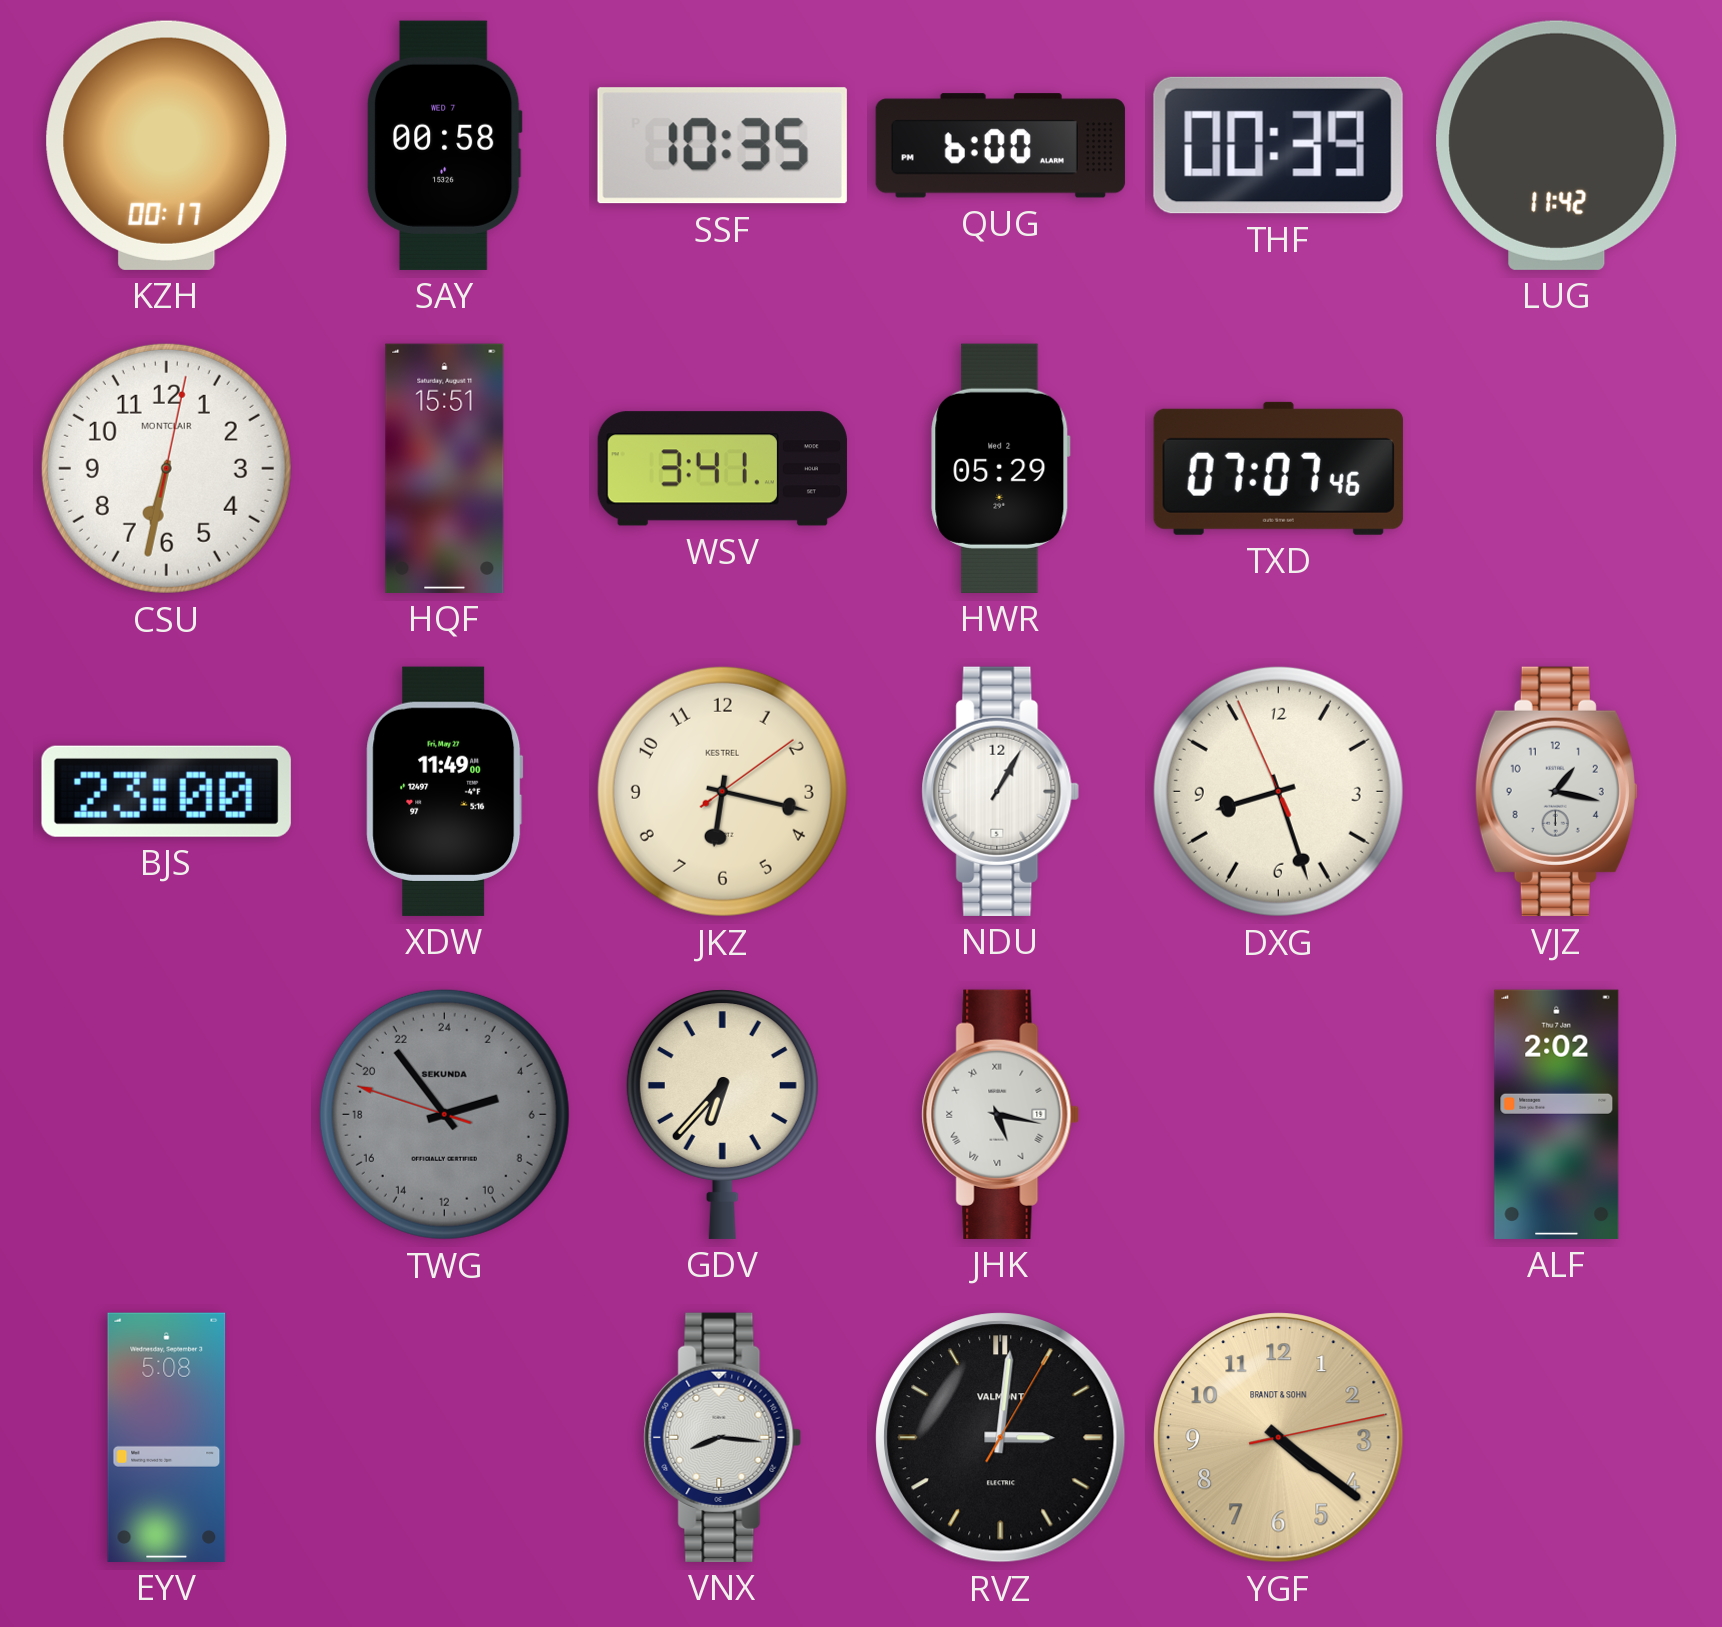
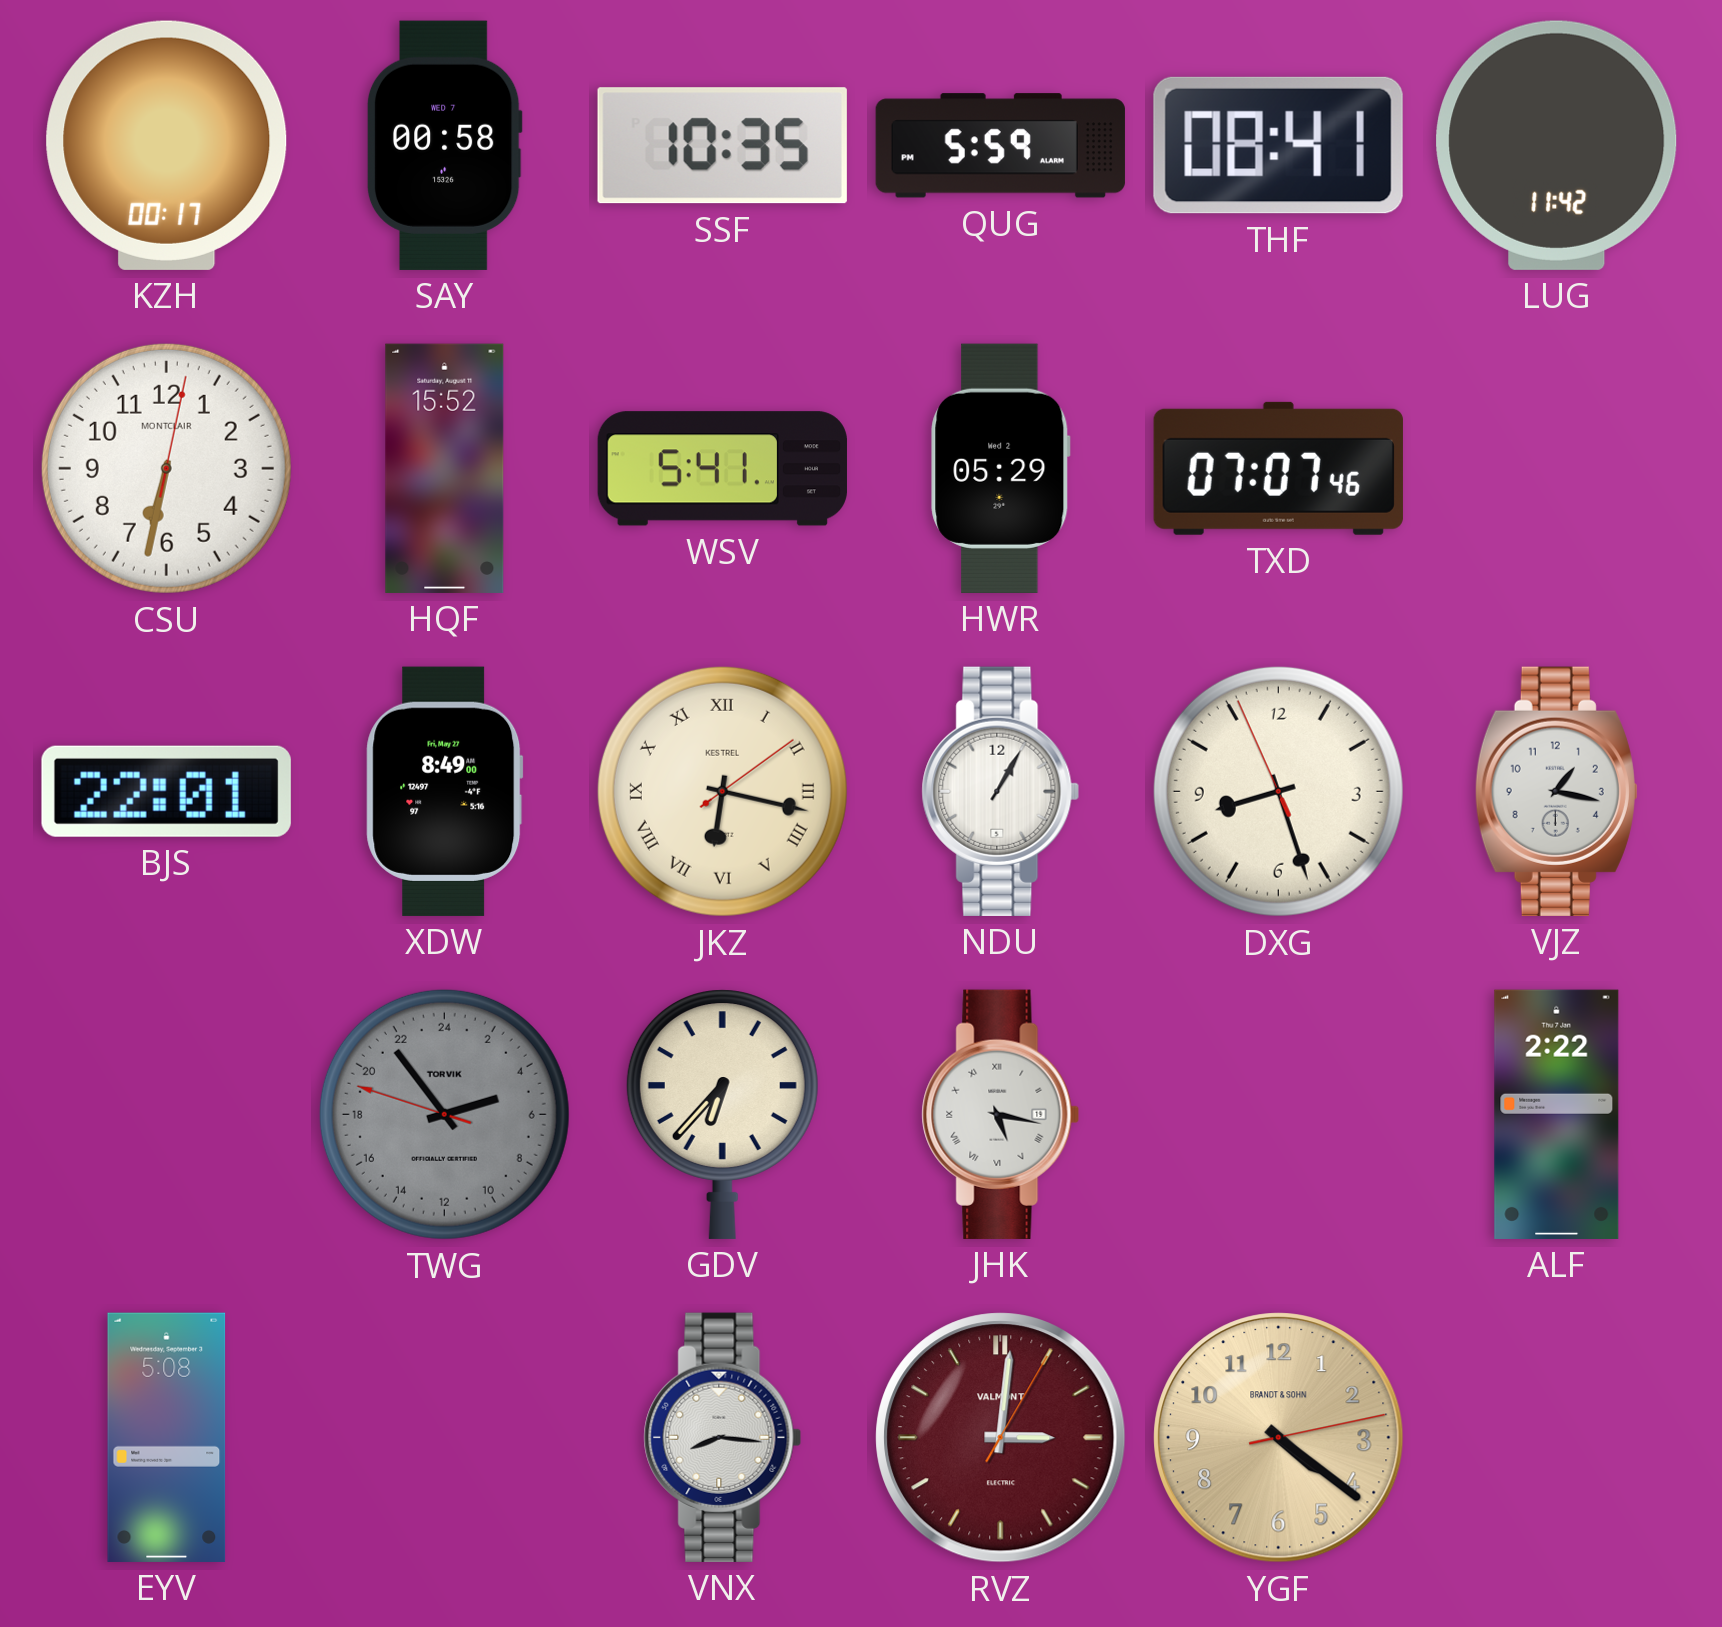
QUG: 6:00 -> 5:59
THF: 00:39 -> 08:41
HQF: 15:51 -> 15:52
WSV: 3:41 -> 5:41
BJS: 23:00 -> 22:01
XDW: 11:49 -> 8:49
JKZ numerals: Arabic -> Roman
TWG brand: SEKUNDA -> TORVIK
ALF: 2:02 -> 2:22
RVZ dial: black -> burgundy
